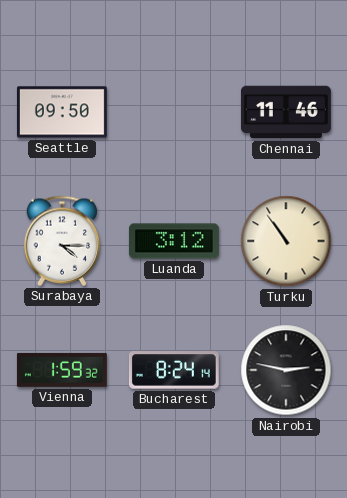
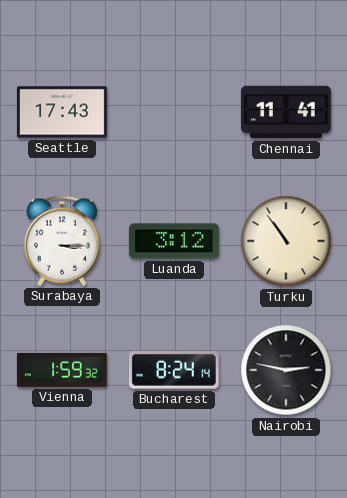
Seattle: 09:50 -> 17:43
Chennai: 11:46 -> 11:41
Surabaya: 4:15 -> 3:15
